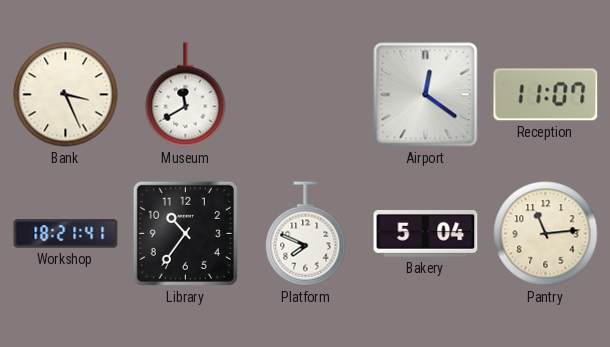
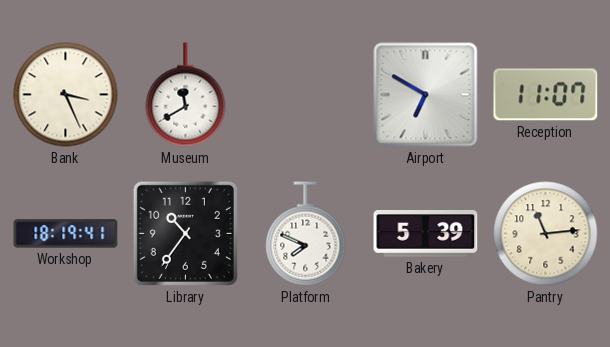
Airport: 12:21 -> 6:50
Workshop: 18:21 -> 18:19
Bakery: 5:04 -> 5:39
